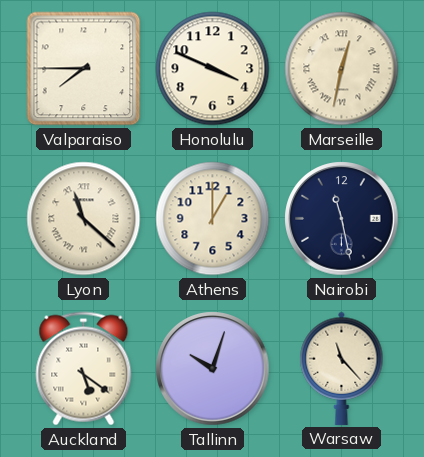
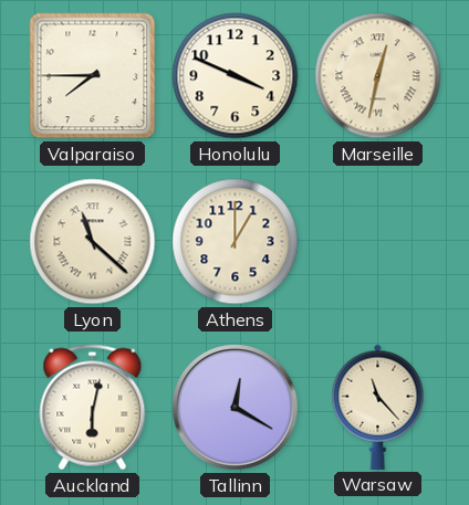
Nairobi: 11:28 -> none
Auckland: 5:21 -> 6:02
Tallinn: 10:03 -> 12:20
